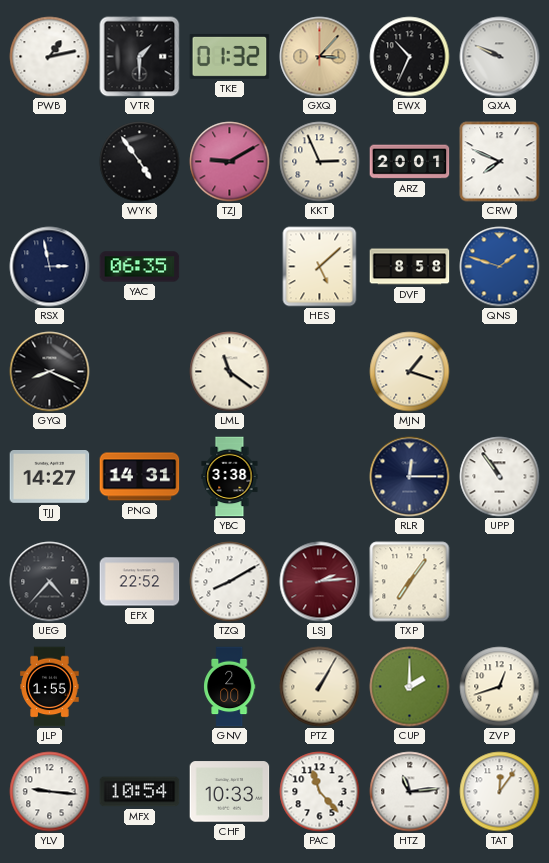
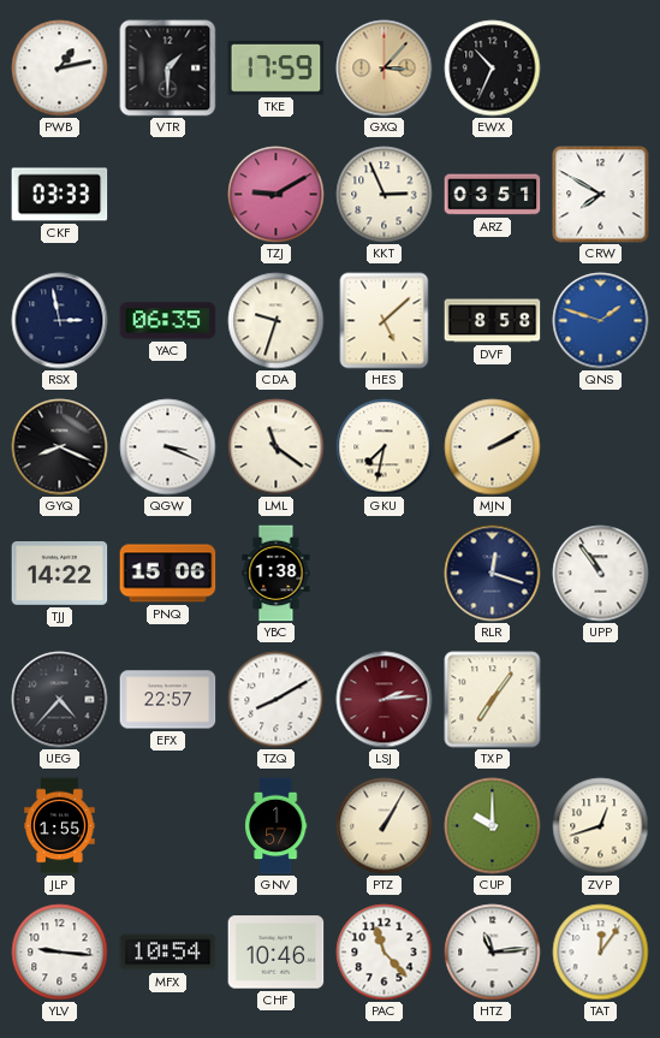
TKE: 01:32 -> 17:59
QXA: 9:49 -> none
CKF: none -> 03:33
WYK: 4:54 -> none
ARZ: 20:01 -> 03:51
CRW: 7:49 -> 7:50
CDA: none -> 9:33
QGW: none -> 3:19
GKU: none -> 7:32
MJN: 1:18 -> 2:10
TJJ: 14:27 -> 14:22
PNQ: 14:31 -> 15:06
YBC: 3:38 -> 1:38
RLR: 12:15 -> 12:18
EFX: 22:52 -> 22:57
GNV: 2:00 -> 1:57
CUP: 2:00 -> 10:00
CHF: 10:33 -> 10:46
